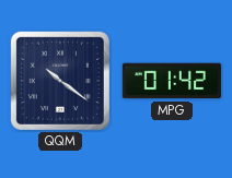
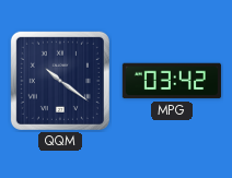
MPG: 01:42 -> 03:42
